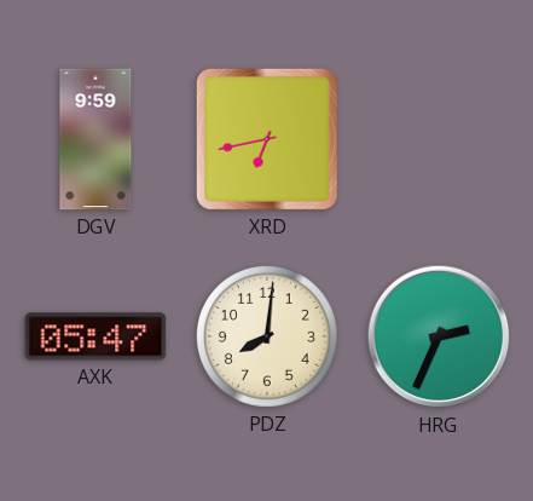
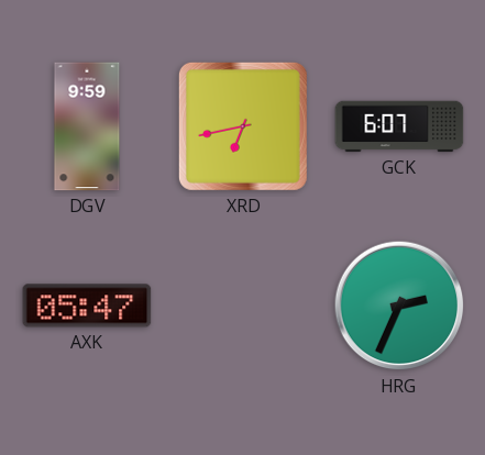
GCK: none -> 6:07
PDZ: 8:01 -> none
